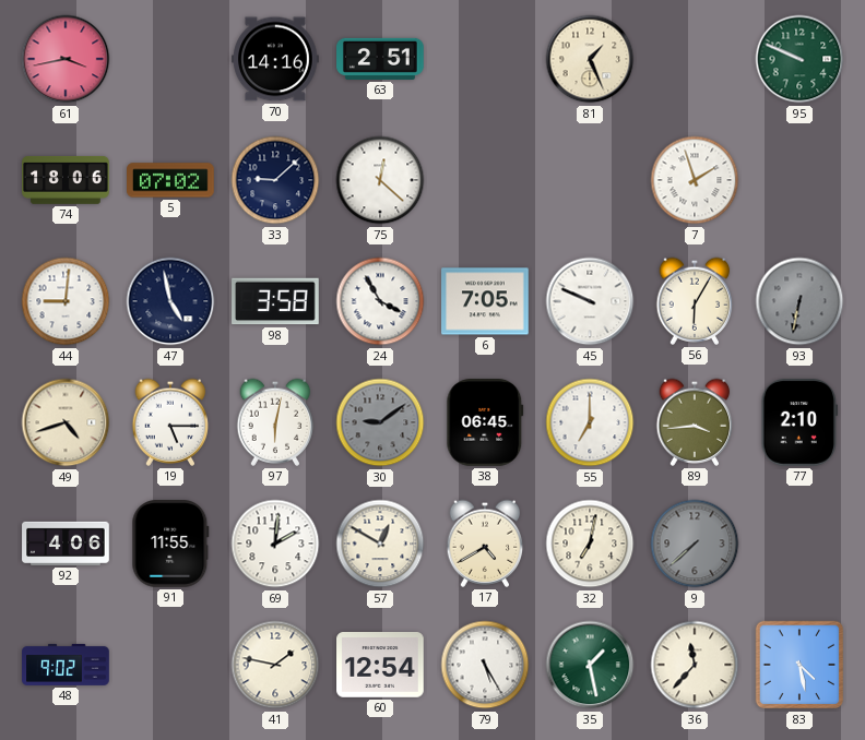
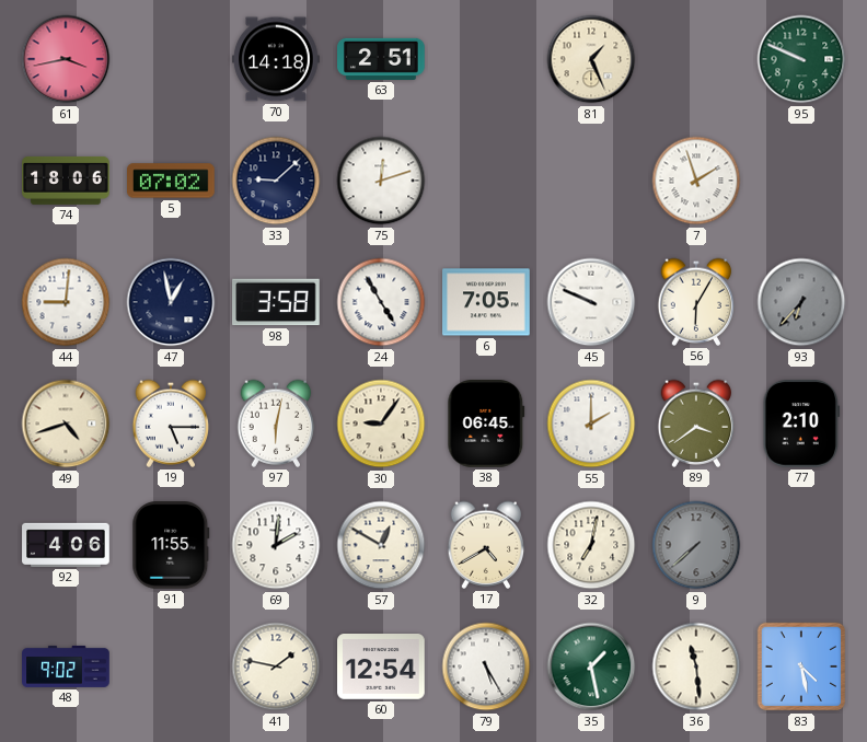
70: 14:16 -> 14:18
75: 12:22 -> 12:12
47: 4:58 -> 12:58
24: 3:55 -> 4:55
93: 6:32 -> 6:37
30: 9:09 -> 9:06
30 dial: grey -> cream
55: 7:00 -> 2:00
89: 3:44 -> 3:39
36: 11:37 -> 11:29
